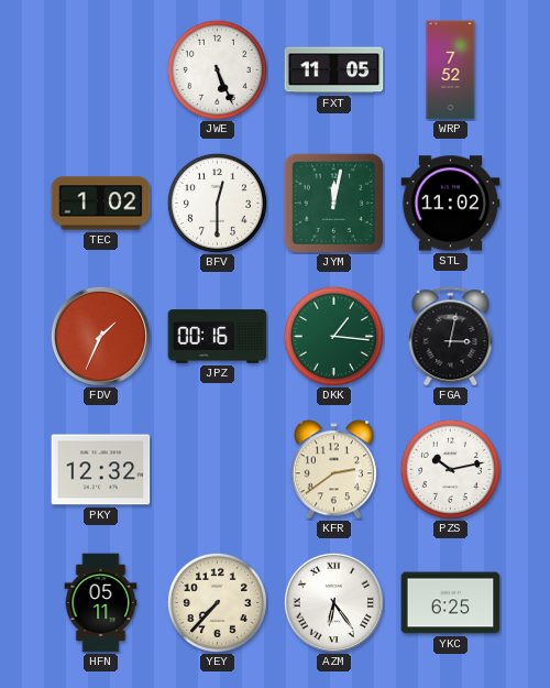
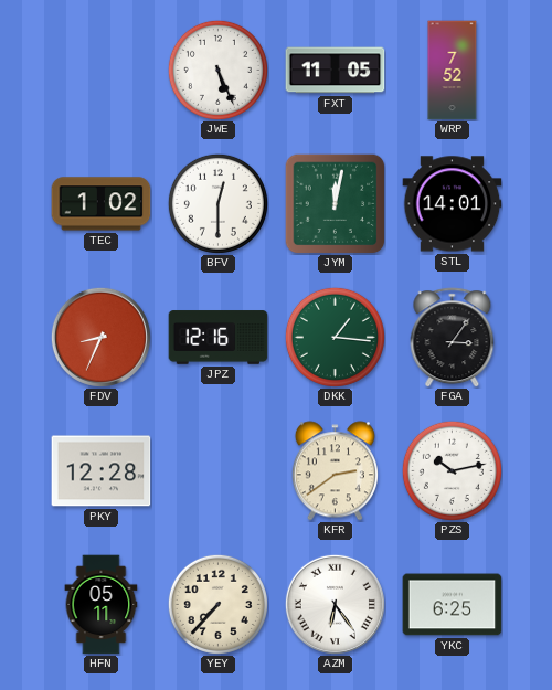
STL: 11:02 -> 14:01
FDV: 1:34 -> 8:34
JPZ: 00:16 -> 12:16
FGA: 3:02 -> 3:06
PKY: 12:32 -> 12:28
